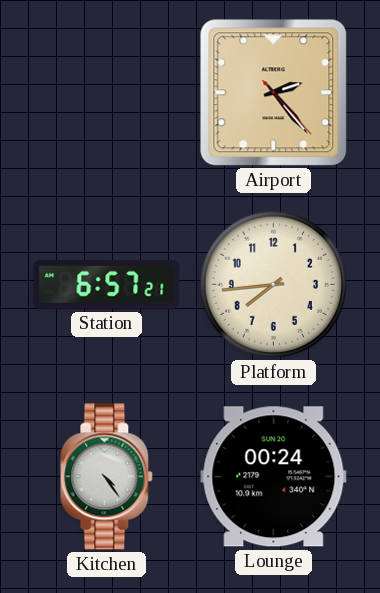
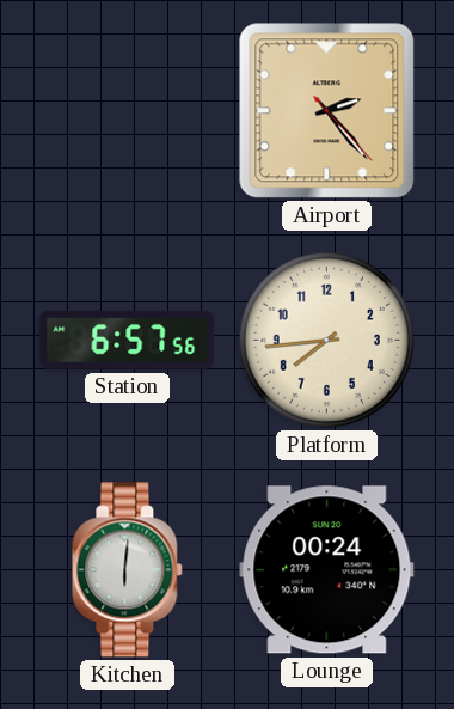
Station: 6:57:21 -> 6:57:56
Kitchen: 4:24 -> 6:01
